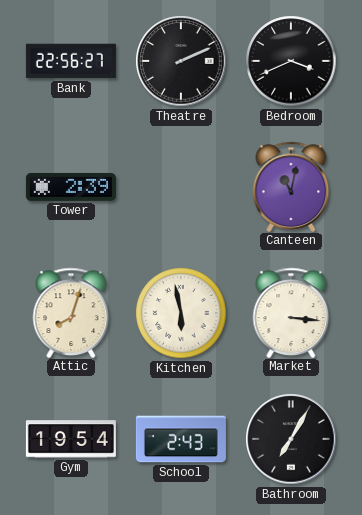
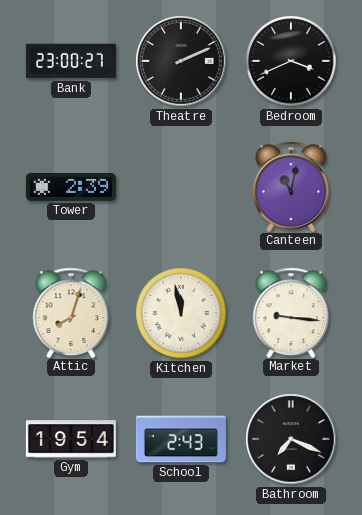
Bank: 22:56 -> 23:00
Kitchen: 5:58 -> 11:58
Market: 3:16 -> 9:16
Bathroom: 7:05 -> 7:19
